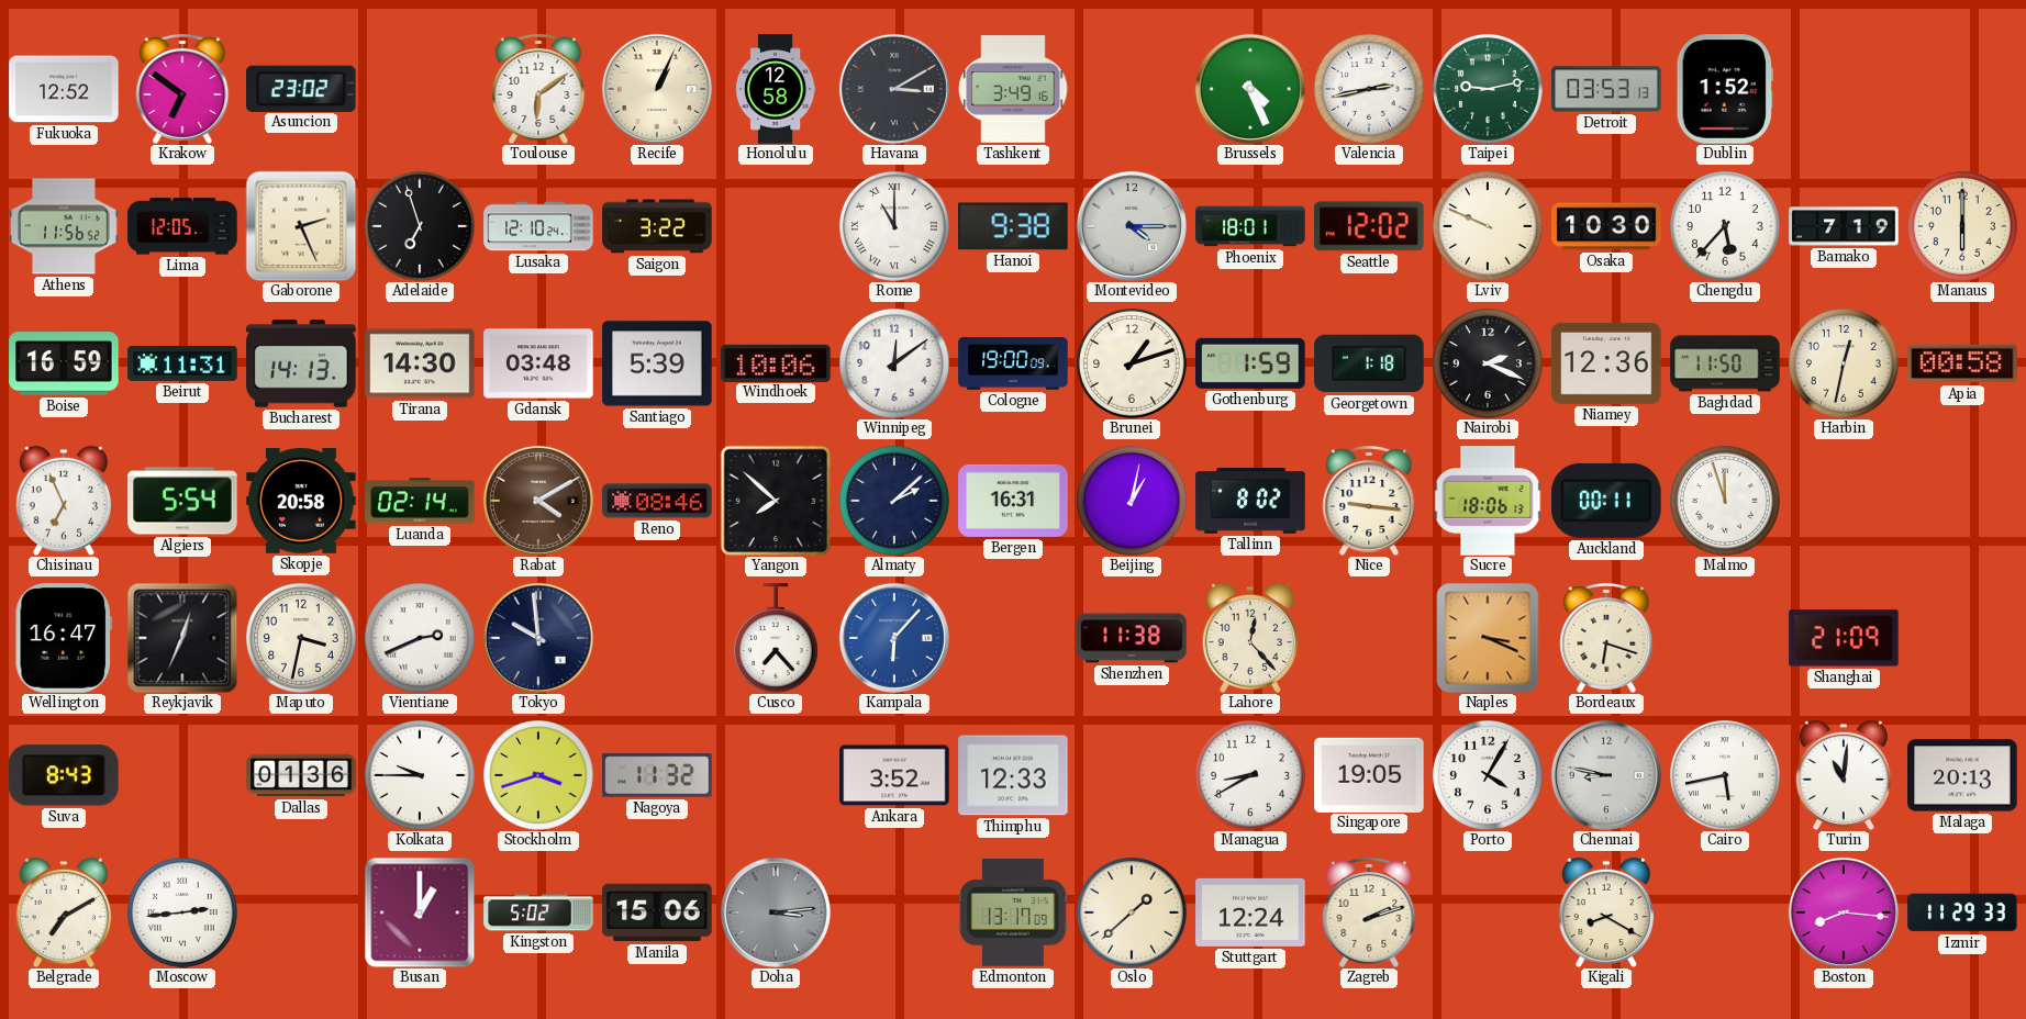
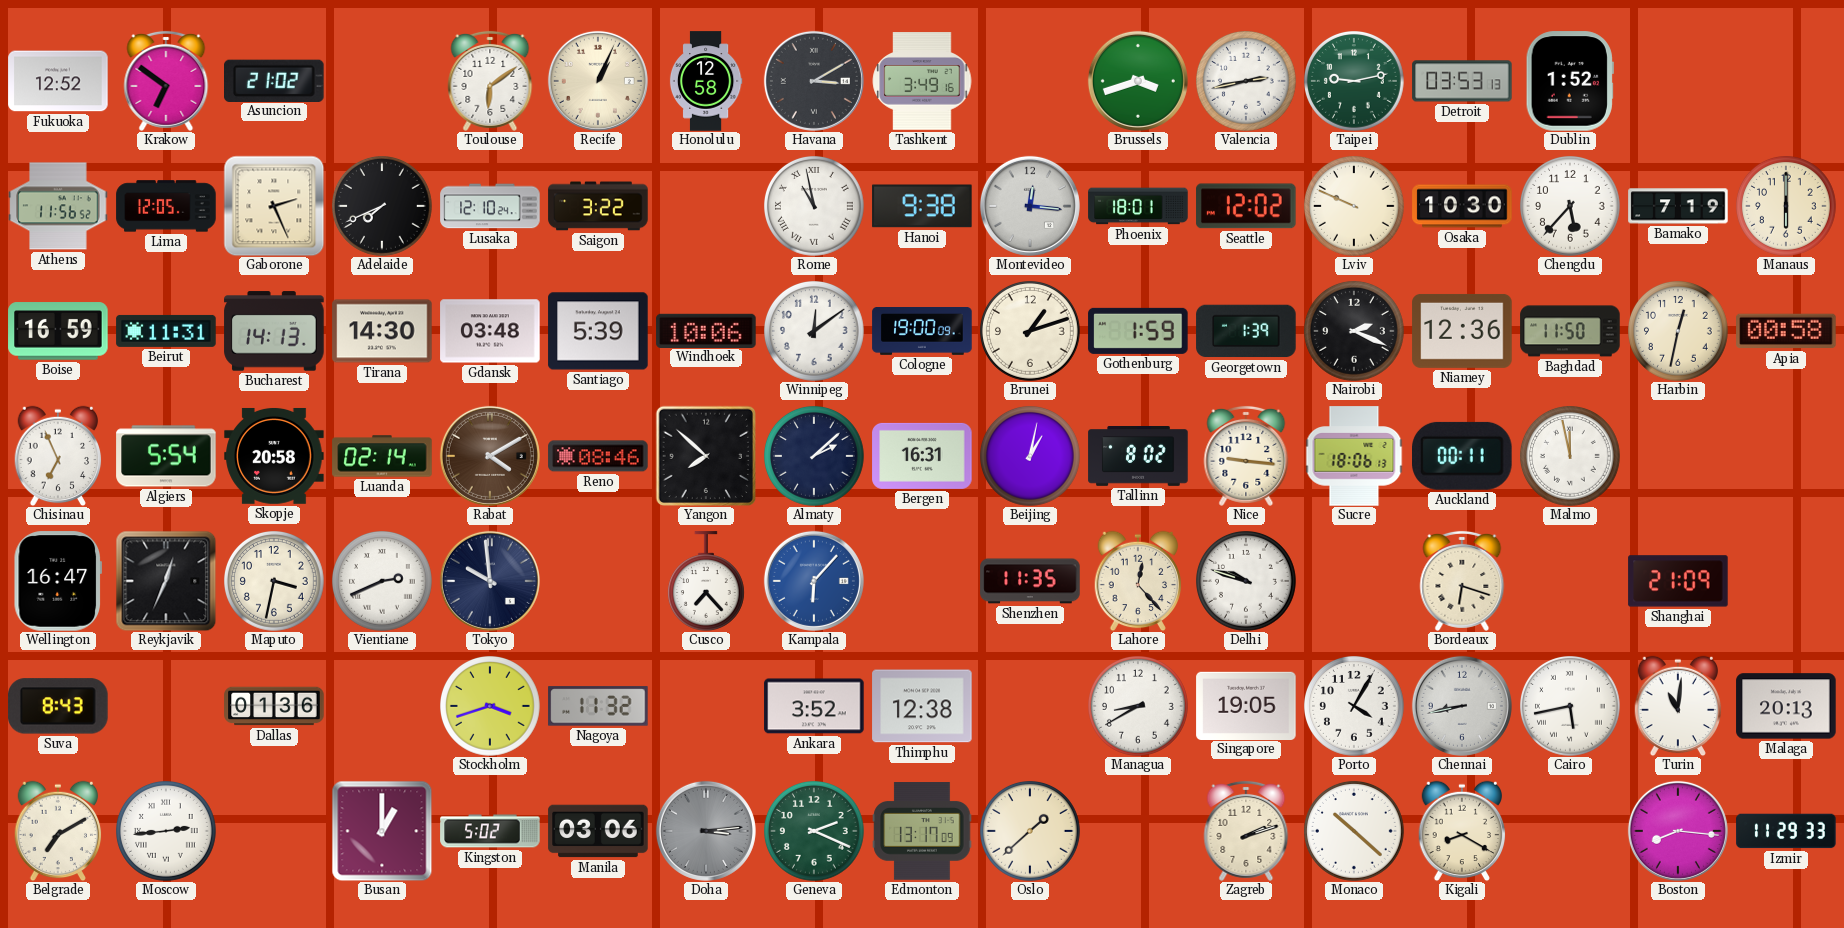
Asuncion: 23:02 -> 21:02
Brussels: 4:26 -> 3:42
Adelaide: 6:57 -> 7:41
Rome: 11:00 -> 10:58
Montevideo: 4:15 -> 12:16
Georgetown: 1:18 -> 1:39
Malmo: 11:57 -> 11:58
Shenzhen: 11:38 -> 11:35
Delhi: none -> 9:48
Naples: 3:19 -> none
Kolkata: 9:45 -> none
Thimphu: 12:33 -> 12:38
Chennai: 8:47 -> 8:43
Manila: 15:06 -> 03:06
Geneva: none -> 2:19
Stuttgart: 12:24 -> none
Monaco: none -> 10:22
